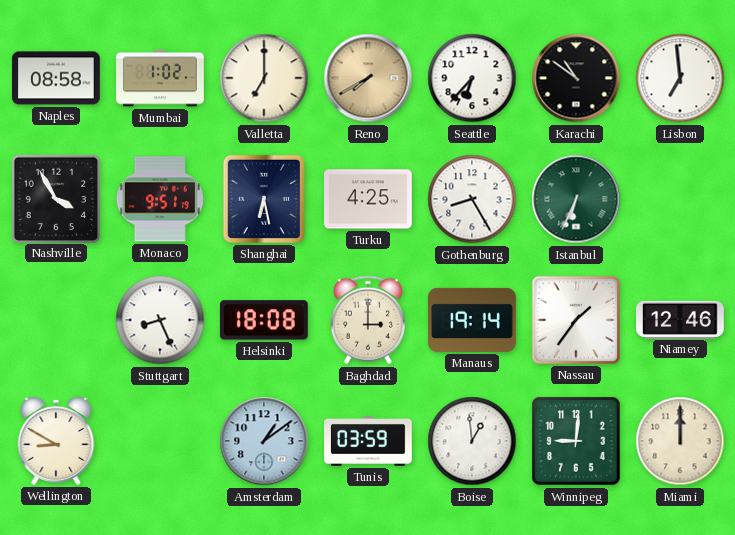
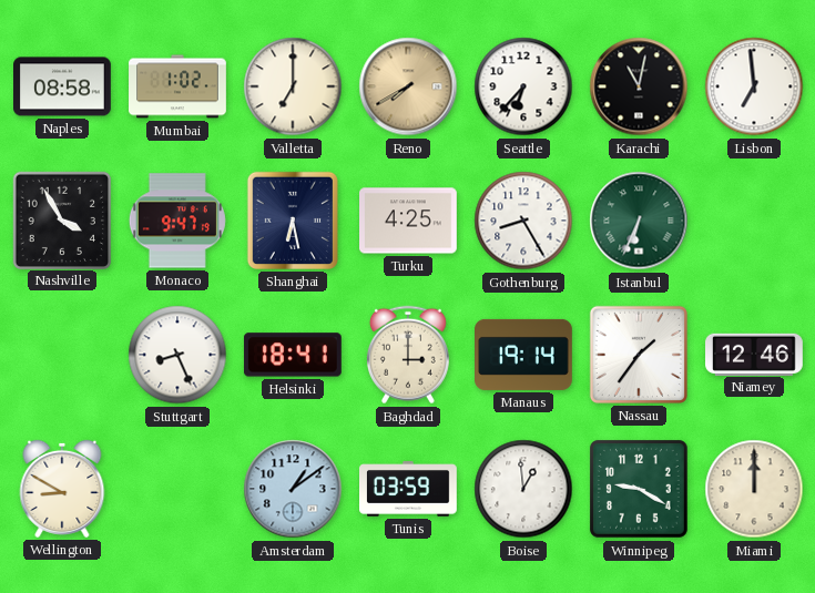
Karachi: 10:51 -> 11:02
Monaco: 9:51 -> 9:47
Helsinki: 18:08 -> 18:41
Winnipeg: 9:01 -> 9:20
